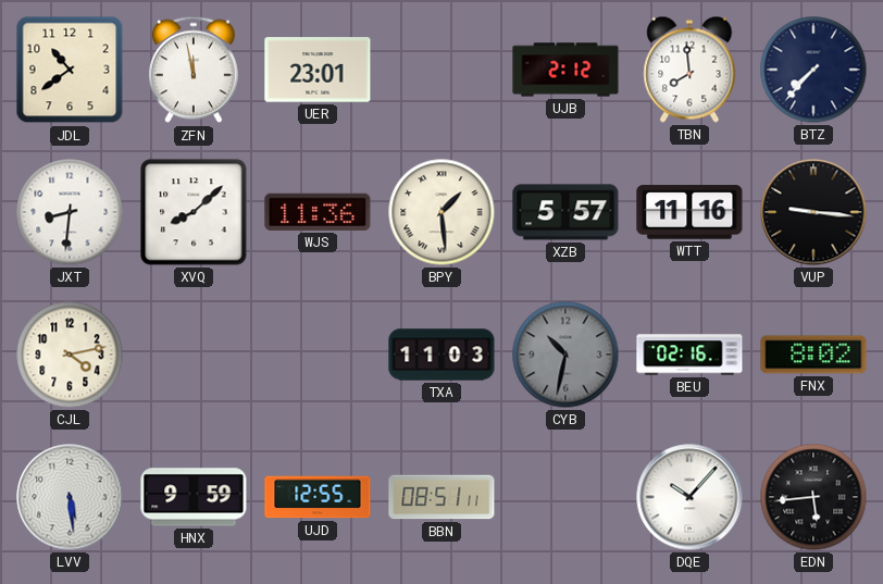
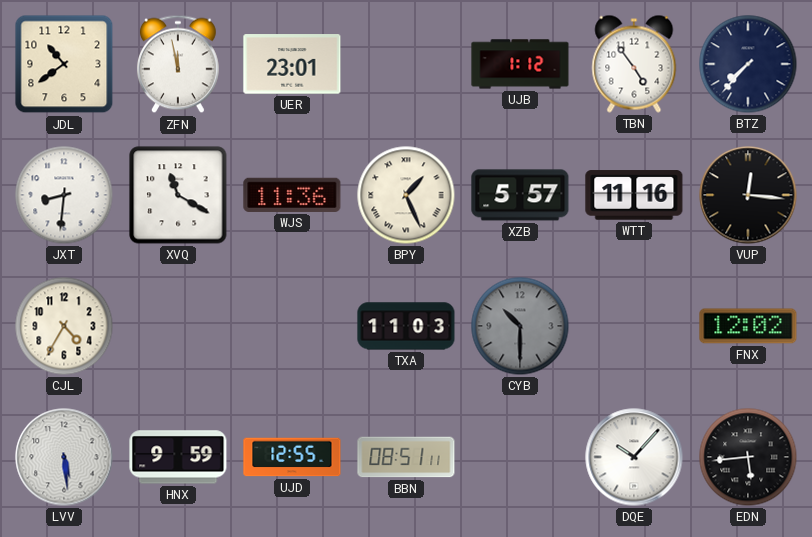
UJB: 2:12 -> 1:12
TBN: 7:59 -> 4:54
XVQ: 8:08 -> 11:20
BPY: 1:29 -> 1:26
VUP: 9:16 -> 12:16
CJL: 4:13 -> 4:35
CYB: 10:32 -> 10:30
BEU: 02:16 -> none
FNX: 8:02 -> 12:02
